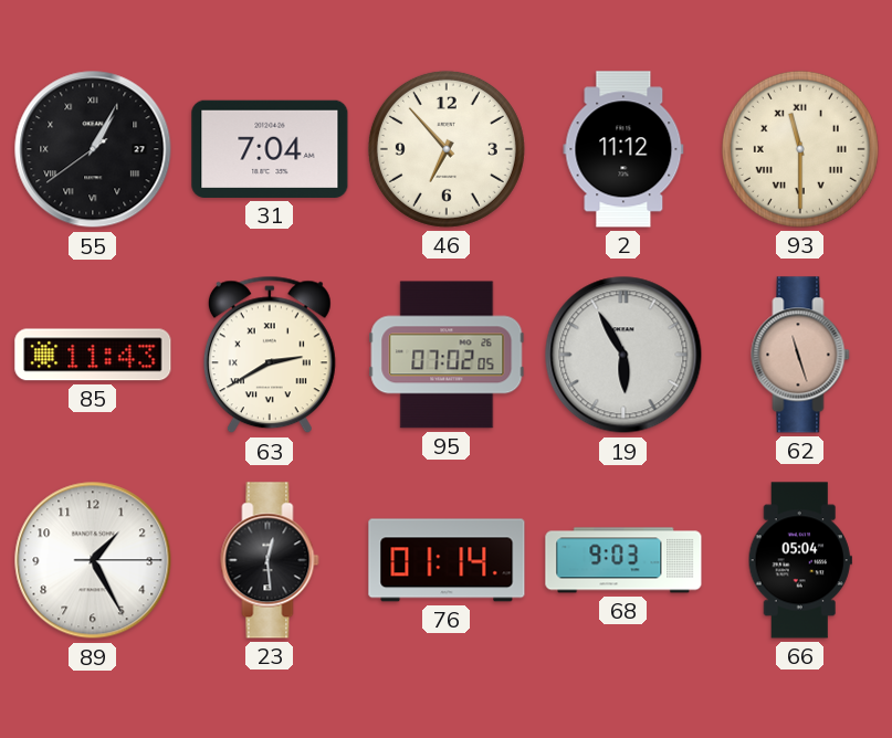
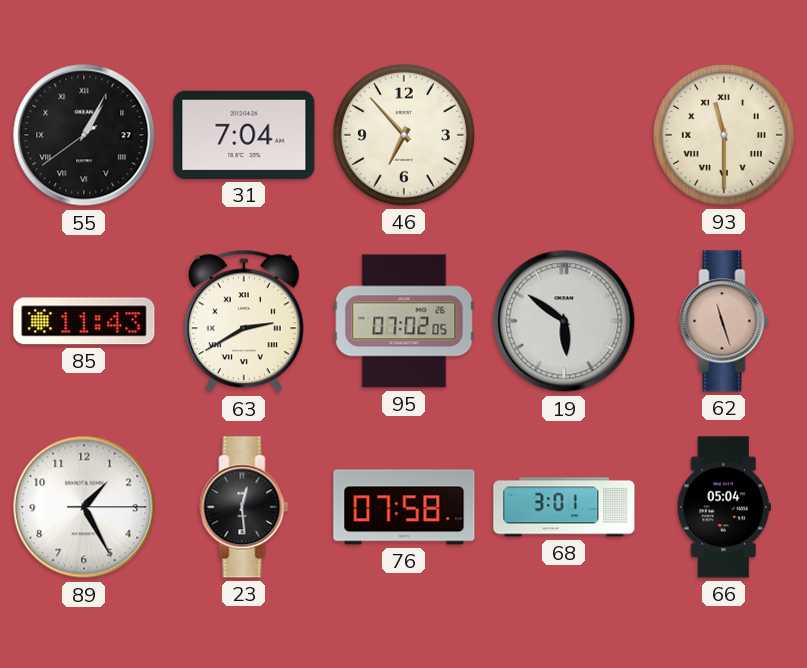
2: 11:12 -> none
19: 5:55 -> 5:51
76: 01:14 -> 07:58
68: 9:03 -> 3:01
